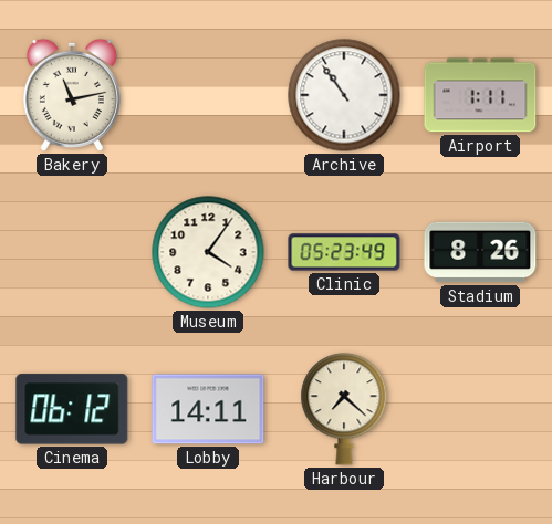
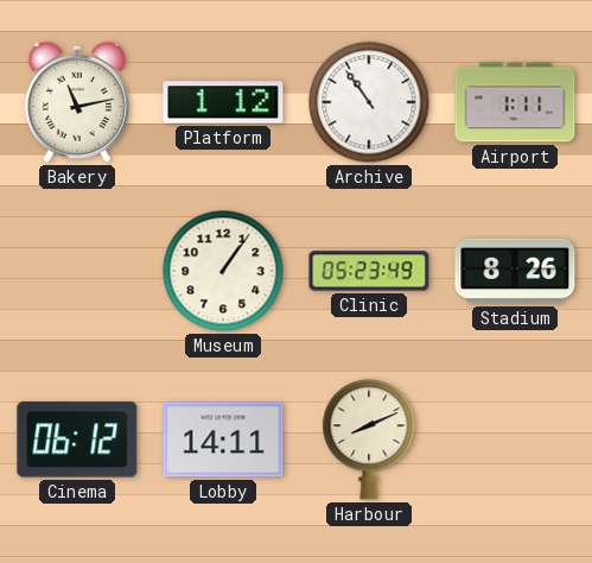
Platform: none -> 1:12
Museum: 4:06 -> 1:06
Harbour: 7:22 -> 8:11
